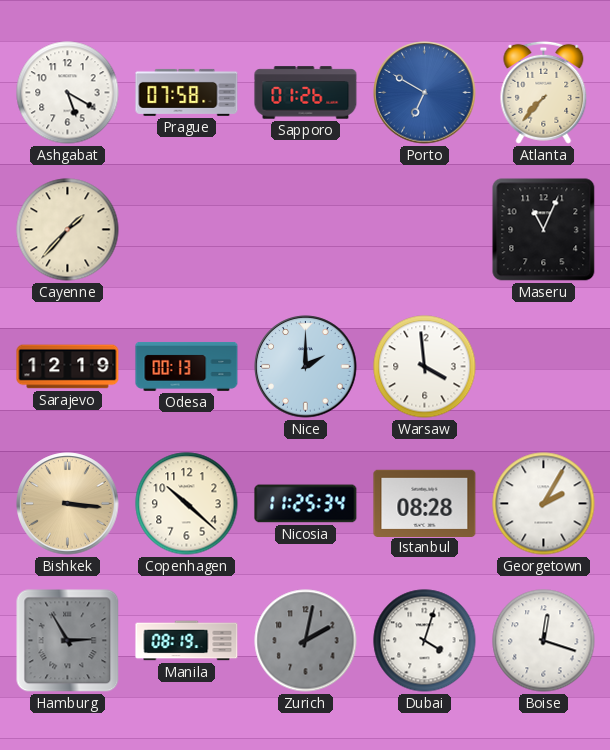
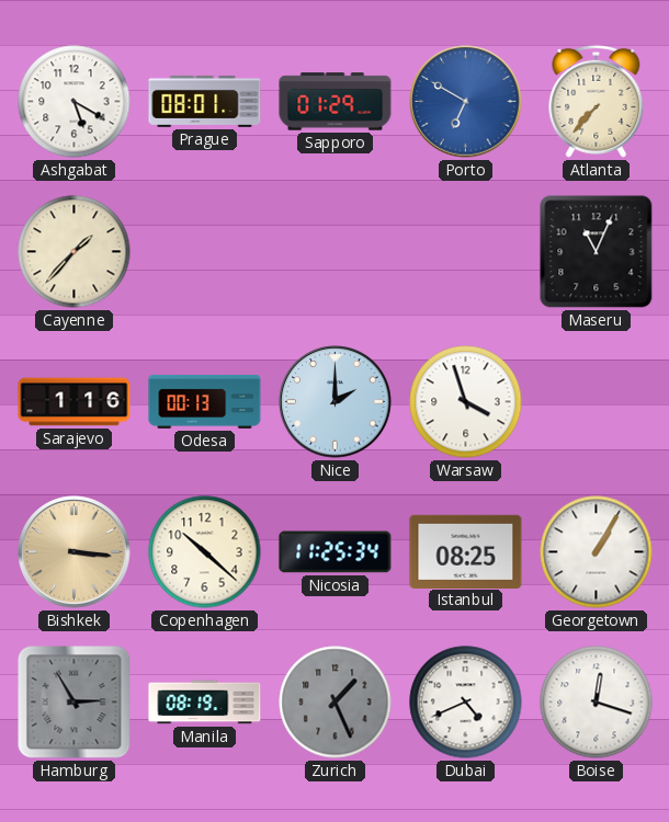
Prague: 07:58 -> 08:01
Sapporo: 01:26 -> 01:29
Sarajevo: 12:19 -> 1:16
Warsaw: 3:59 -> 3:57
Istanbul: 08:28 -> 08:25
Georgetown: 2:05 -> 1:05
Zurich: 2:02 -> 1:26
Dubai: 4:03 -> 4:41
